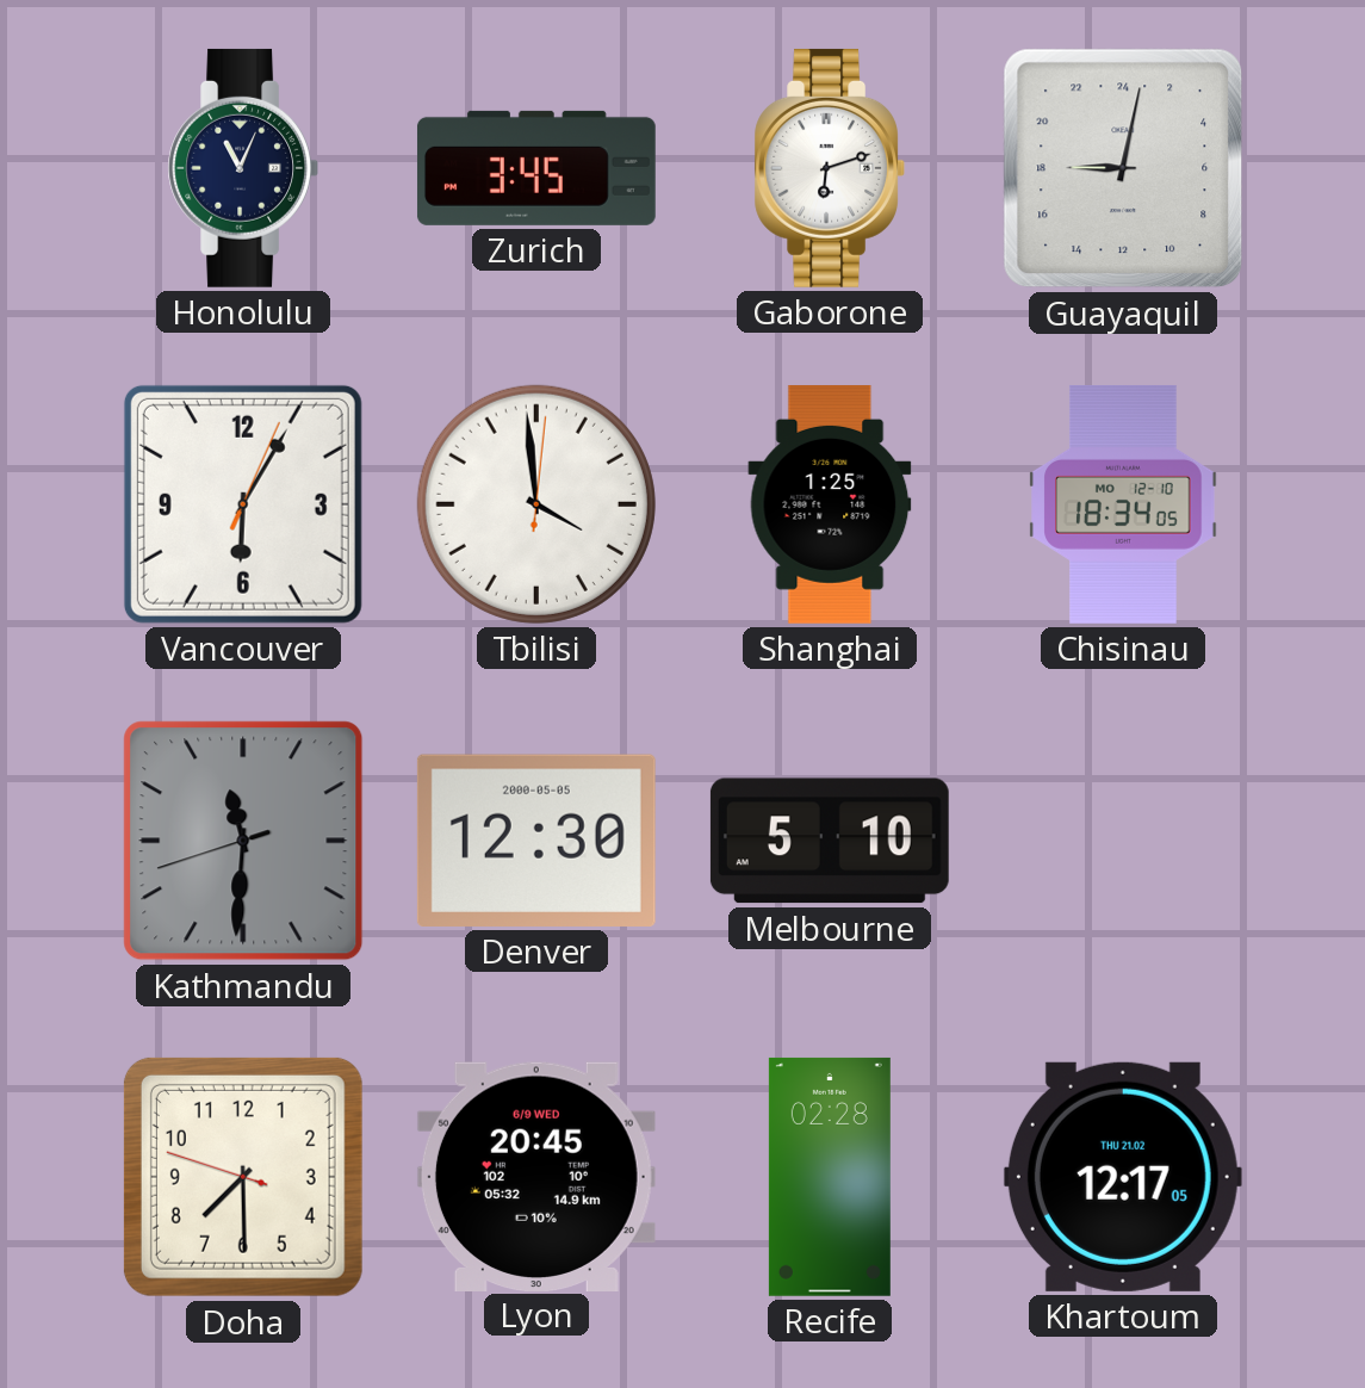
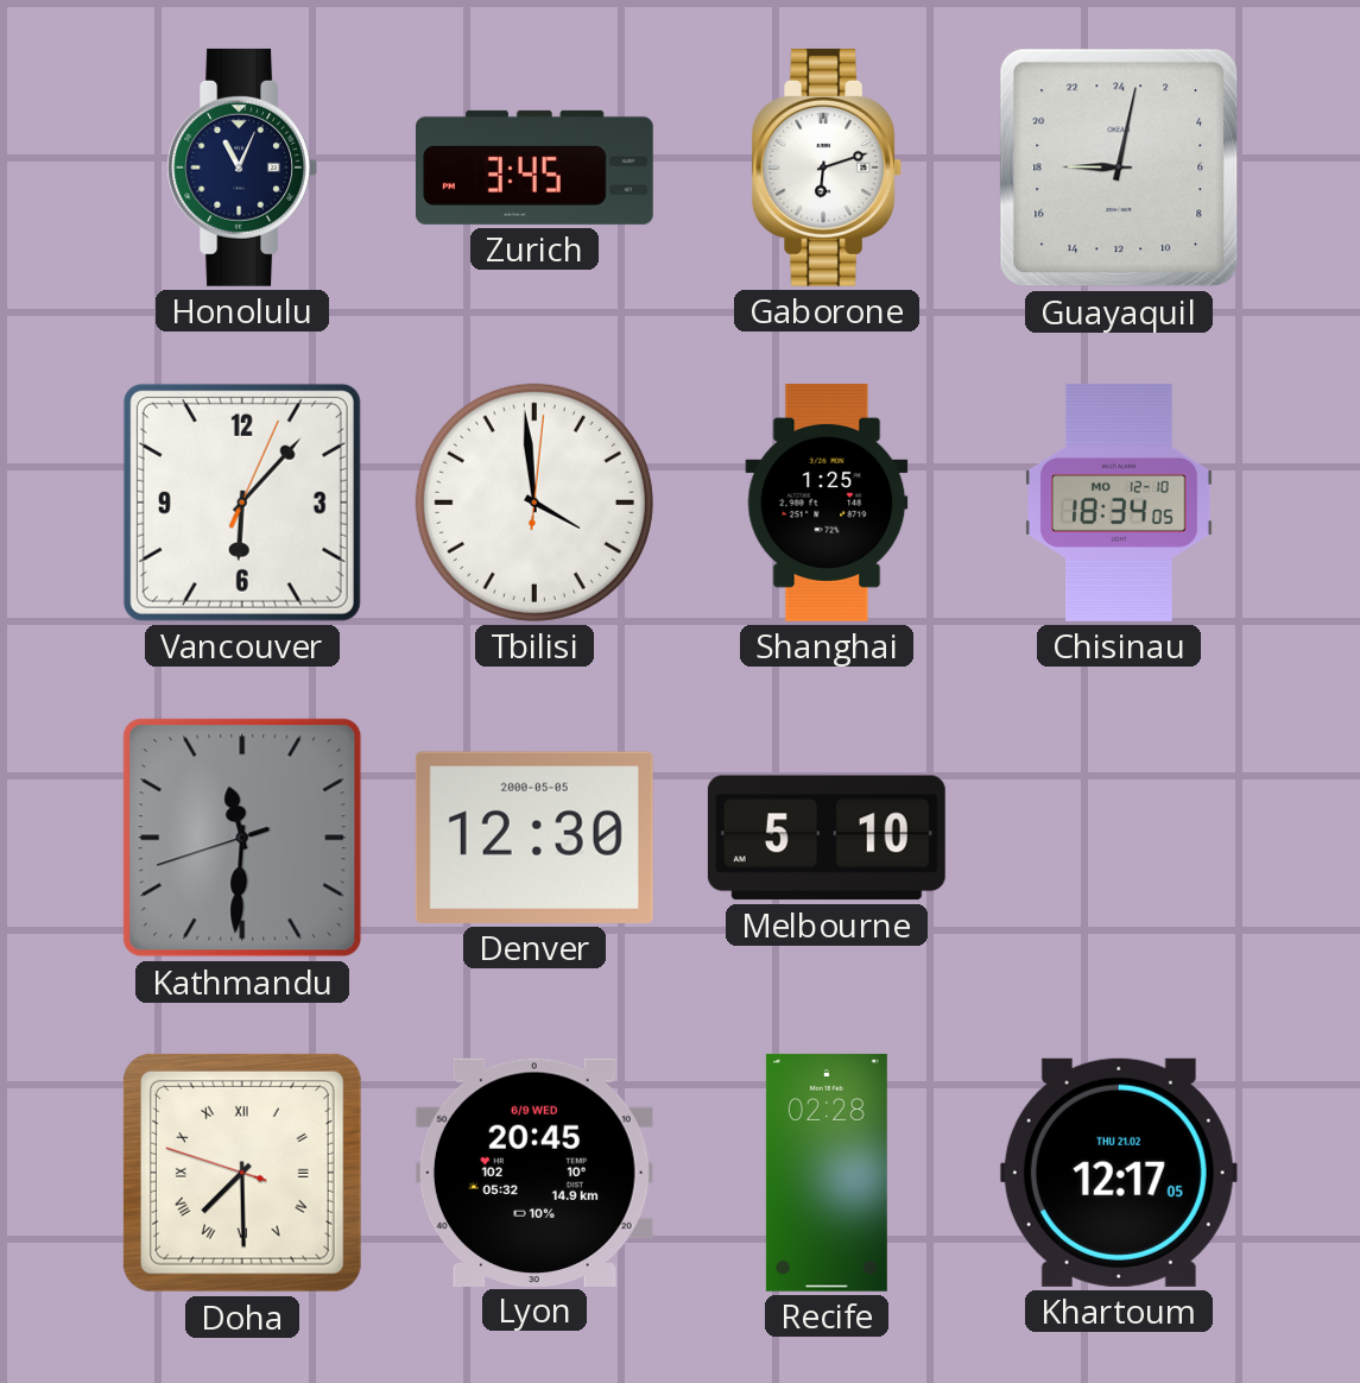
Vancouver: 6:05 -> 6:07
Doha numerals: Arabic -> Roman
